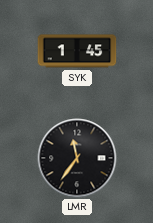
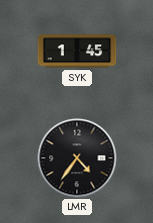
LMR: 11:36 -> 4:36
